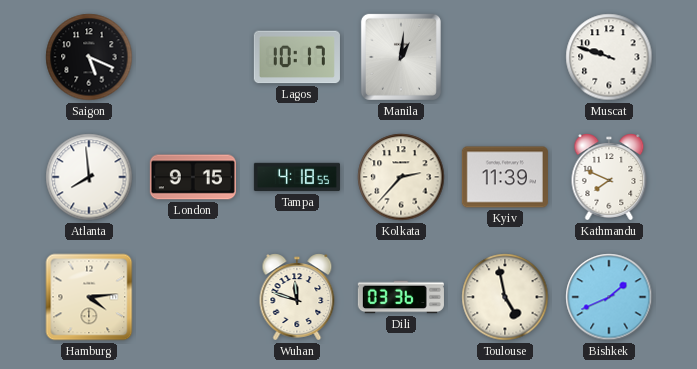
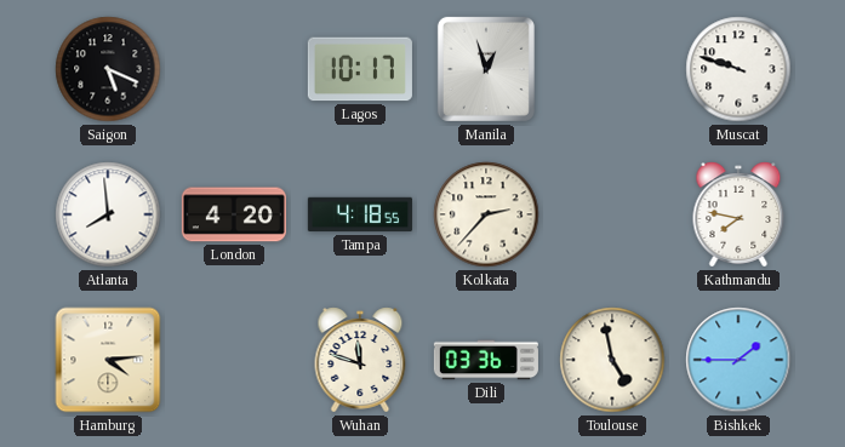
Manila: 1:01 -> 12:57
London: 9:15 -> 4:20
Kyiv: 11:39 -> none
Kathmandu: 7:49 -> 7:47
Bishkek: 1:41 -> 1:45
